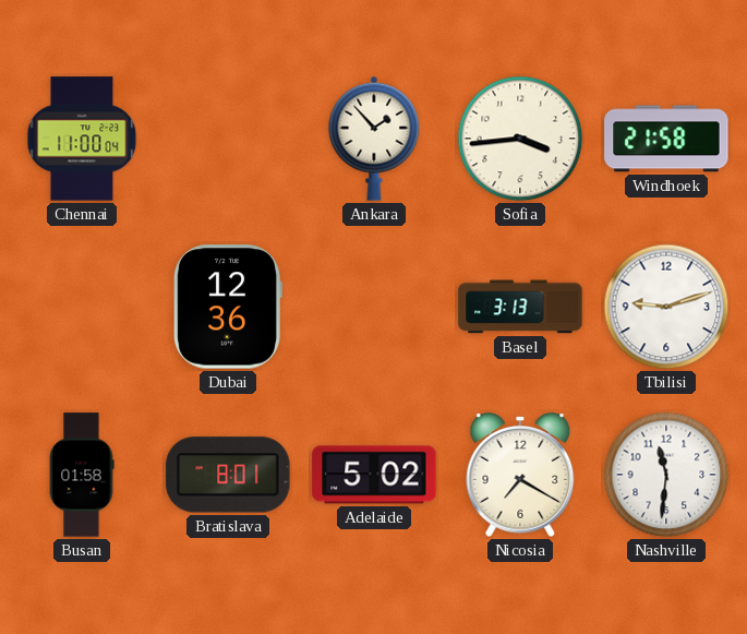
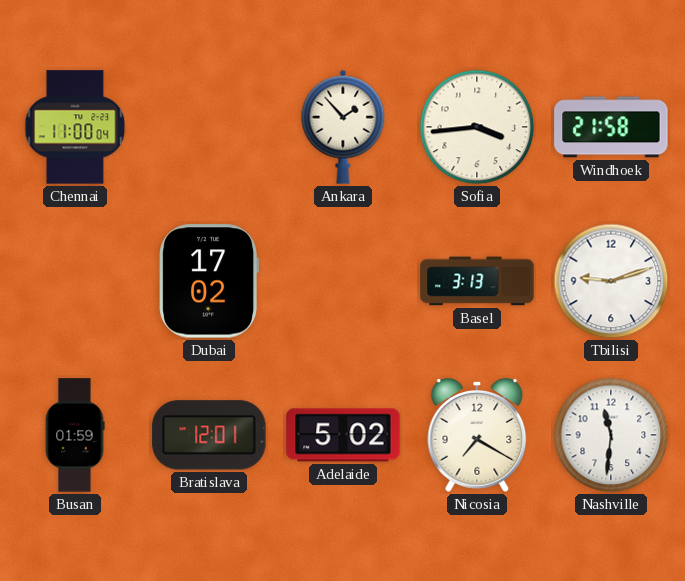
Dubai: 12:36 -> 17:02
Busan: 01:58 -> 01:59
Bratislava: 8:01 -> 12:01
